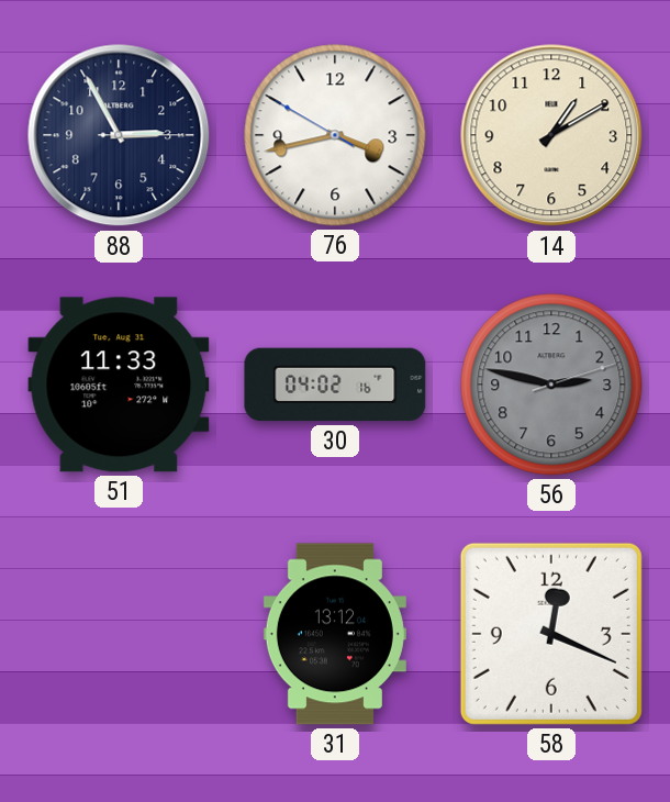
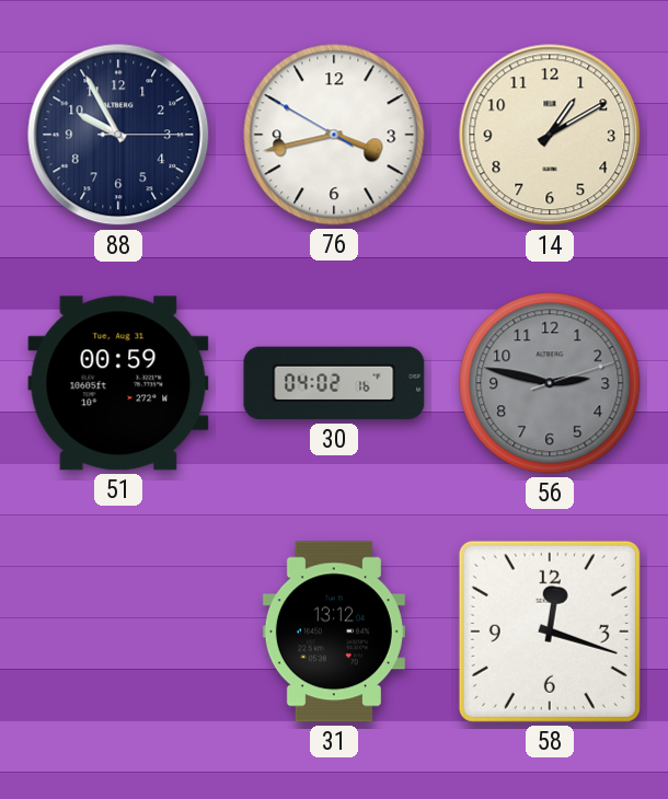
88: 2:55 -> 9:55
51: 11:33 -> 00:59
58: 12:19 -> 12:18
